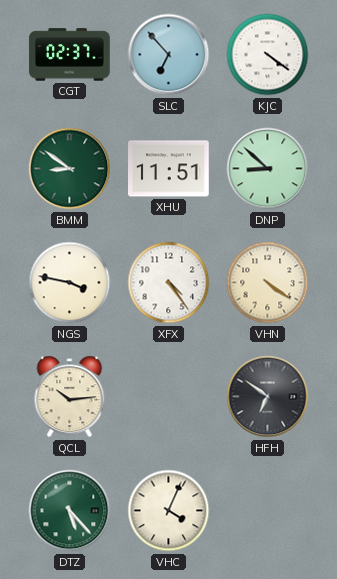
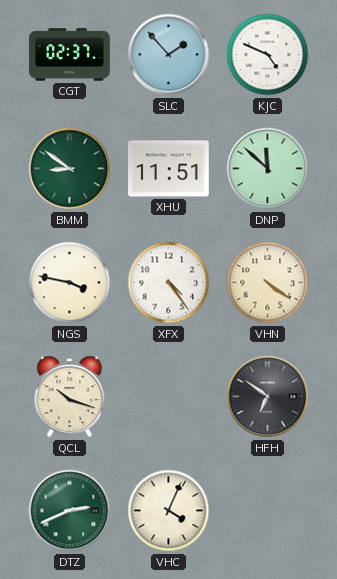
SLC: 6:53 -> 1:53
KJC: 4:21 -> 4:49
DNP: 8:52 -> 11:52
QCL: 10:14 -> 10:18
DTZ: 5:23 -> 2:41
